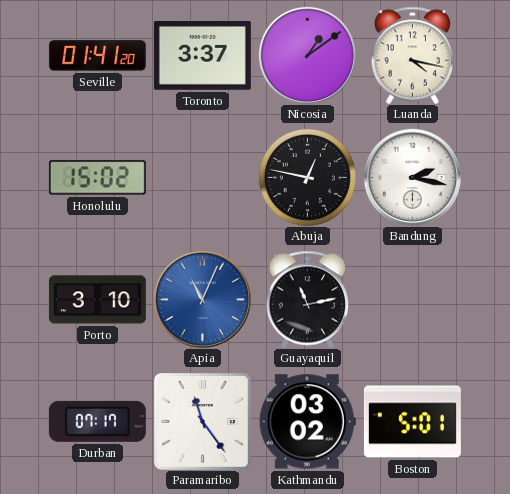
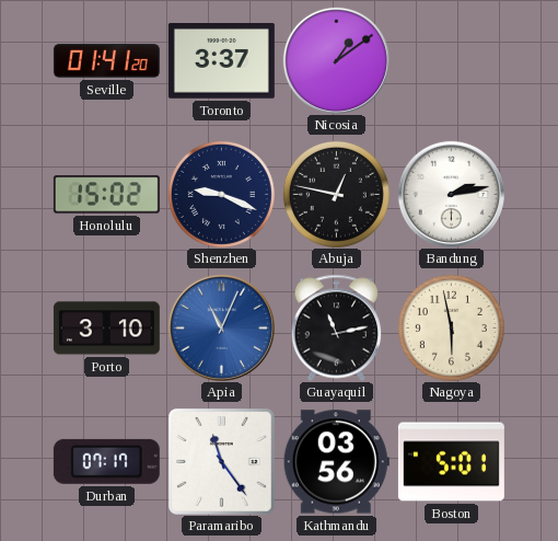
Luanda: 4:17 -> none
Shenzhen: none -> 9:19
Bandung: 2:17 -> 2:13
Nagoya: none -> 5:58
Kathmandu: 03:02 -> 03:56
